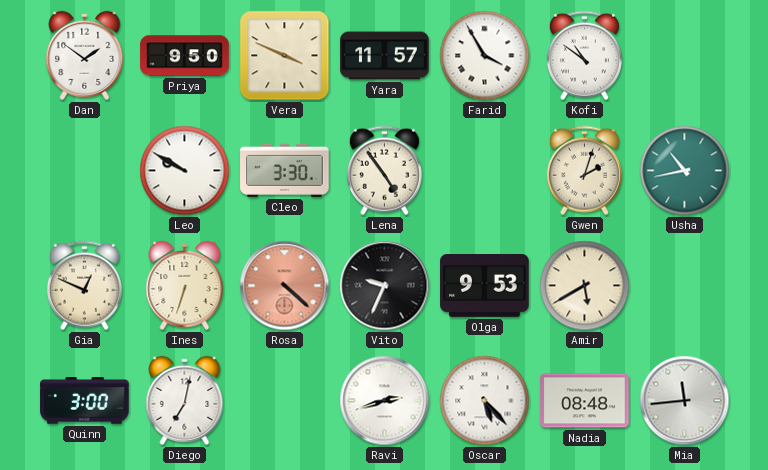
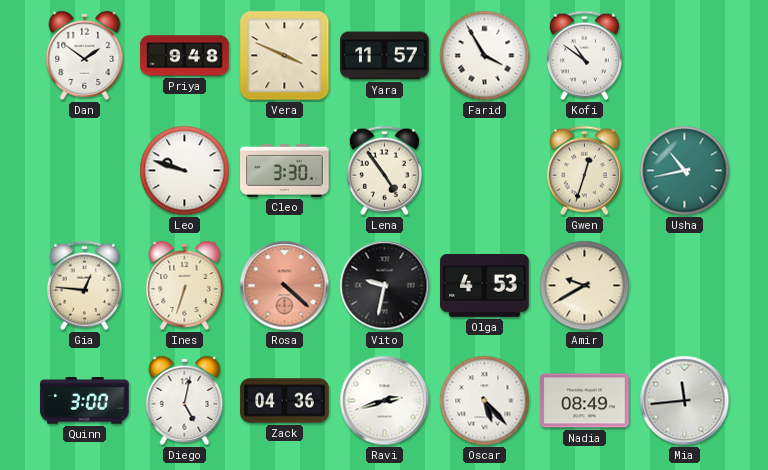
Priya: 9:50 -> 9:48
Leo: 9:50 -> 9:48
Gwen: 2:03 -> 12:33
Gia: 12:49 -> 12:46
Vito: 9:34 -> 9:32
Olga: 9:53 -> 4:53
Amir: 5:40 -> 9:40
Diego: 7:02 -> 5:02
Zack: none -> 04:36
Nadia: 08:48 -> 08:49
